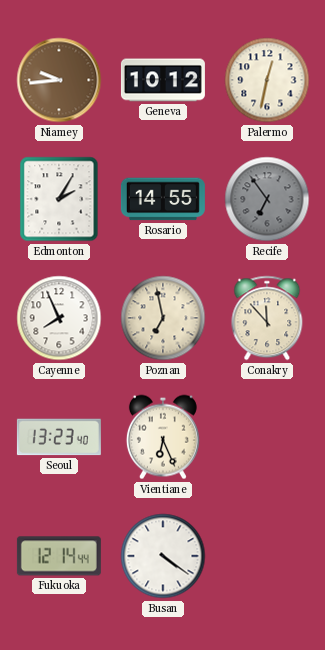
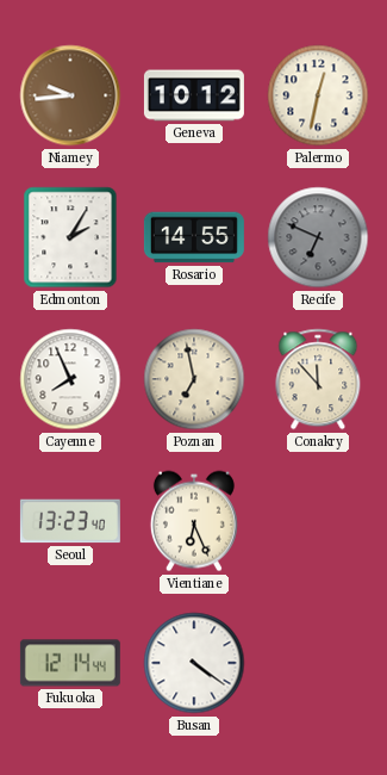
Recife: 6:54 -> 6:49
